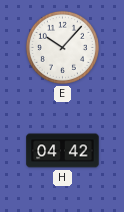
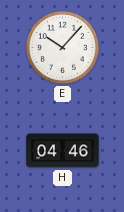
H: 04:42 -> 04:46
